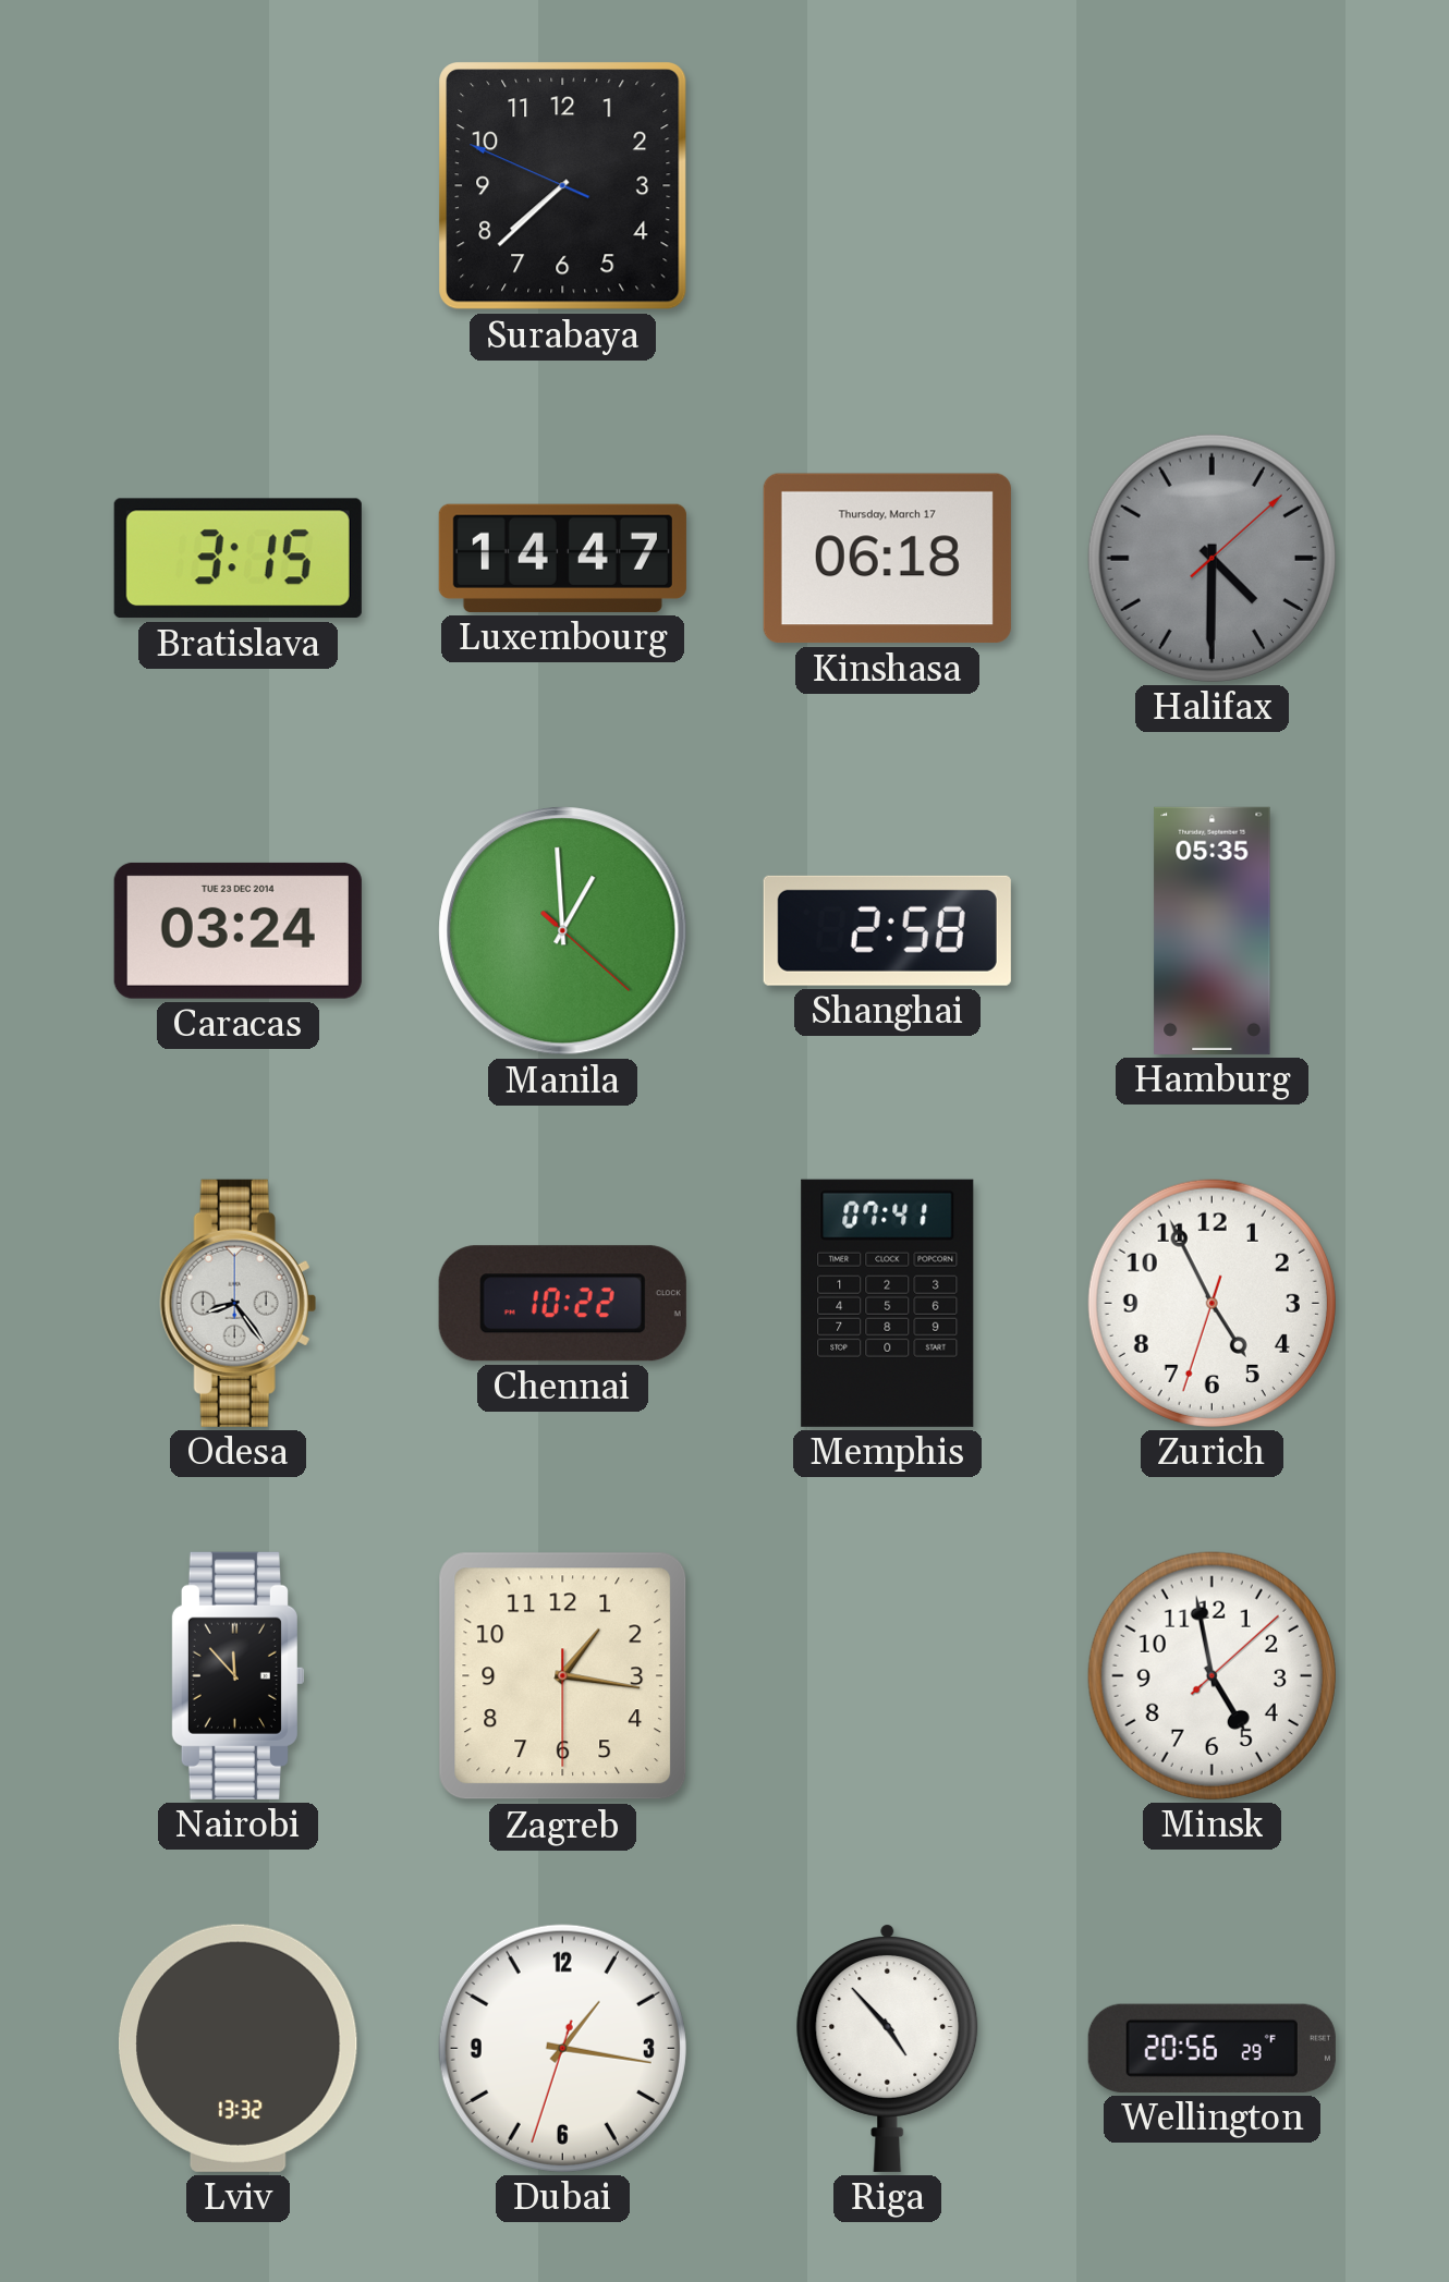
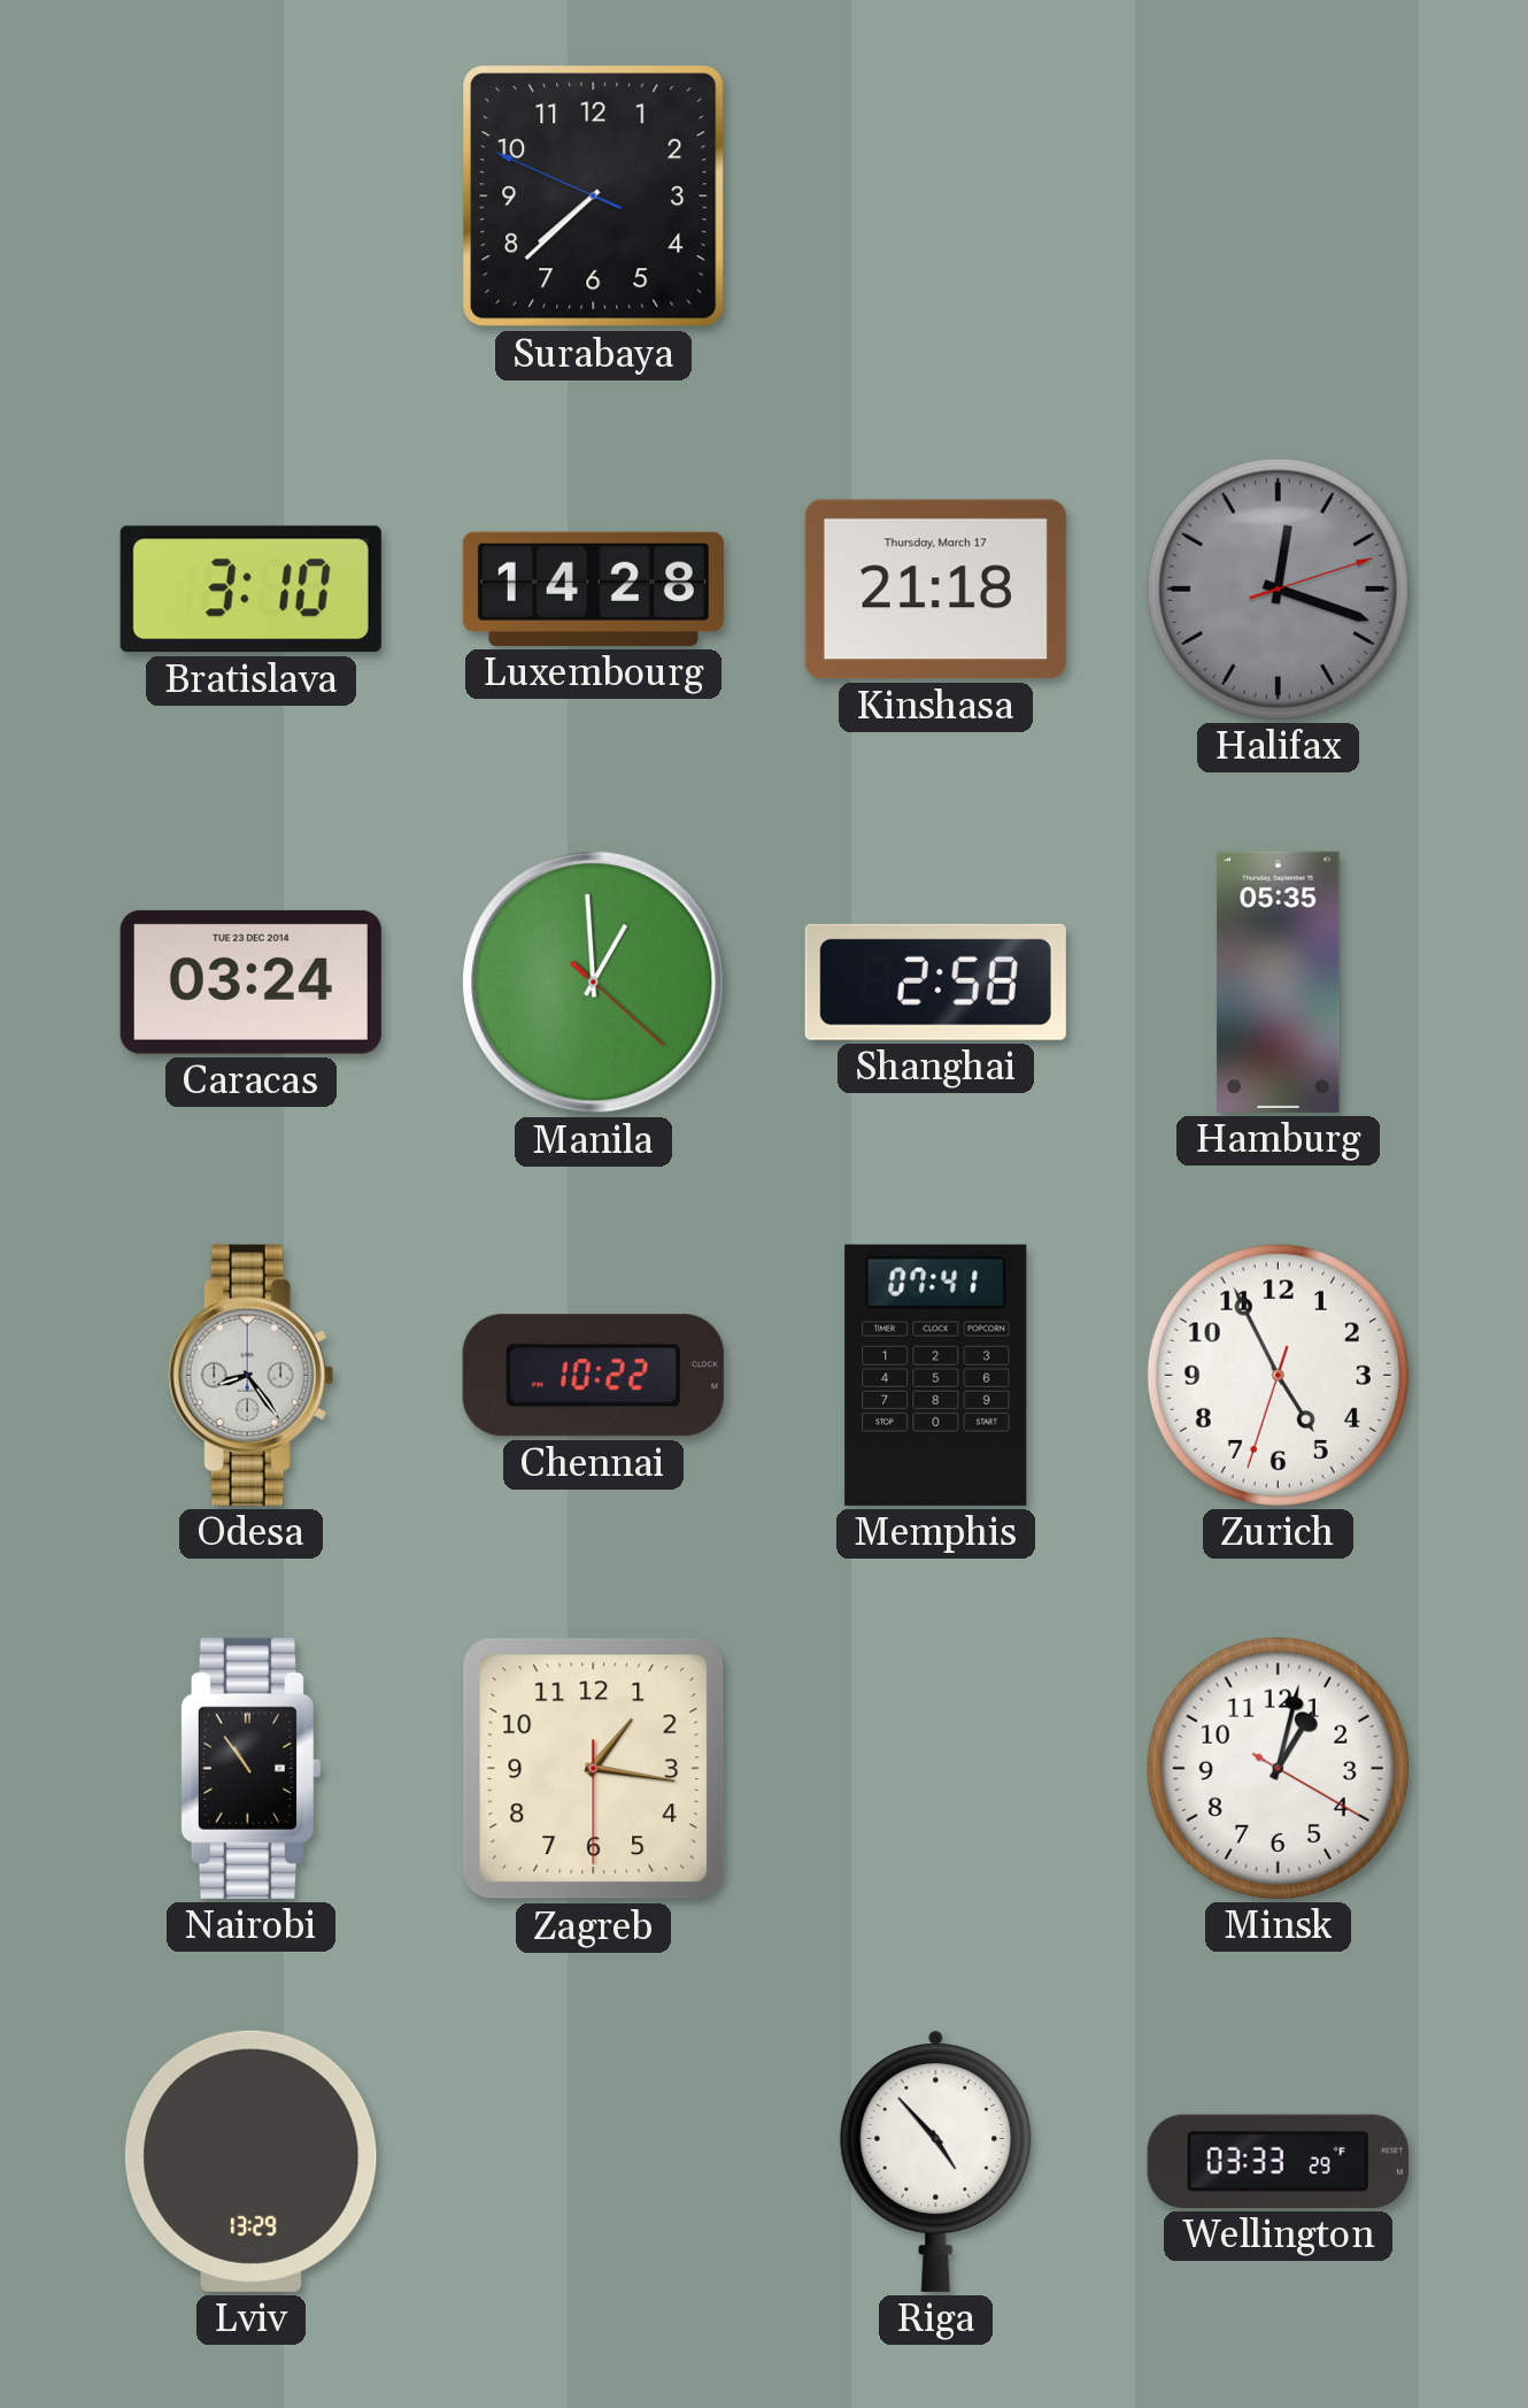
Bratislava: 3:15 -> 3:10
Luxembourg: 14:47 -> 14:28
Kinshasa: 06:18 -> 21:18
Halifax: 4:30 -> 12:18
Nairobi: 11:53 -> 10:54
Minsk: 4:58 -> 1:02
Lviv: 13:32 -> 13:29
Dubai: 1:16 -> none
Wellington: 20:56 -> 03:33
